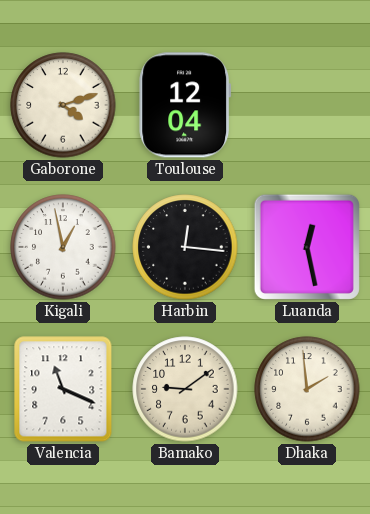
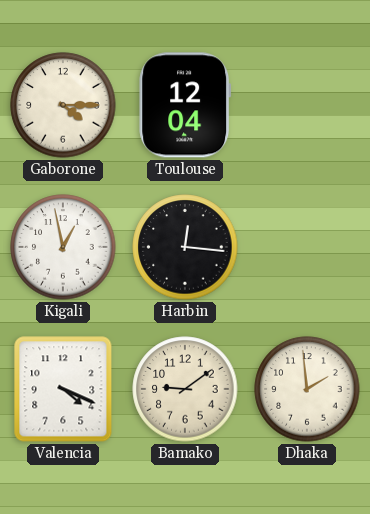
Gaborone: 4:12 -> 4:15
Luanda: 12:28 -> none
Valencia: 11:19 -> 4:19
